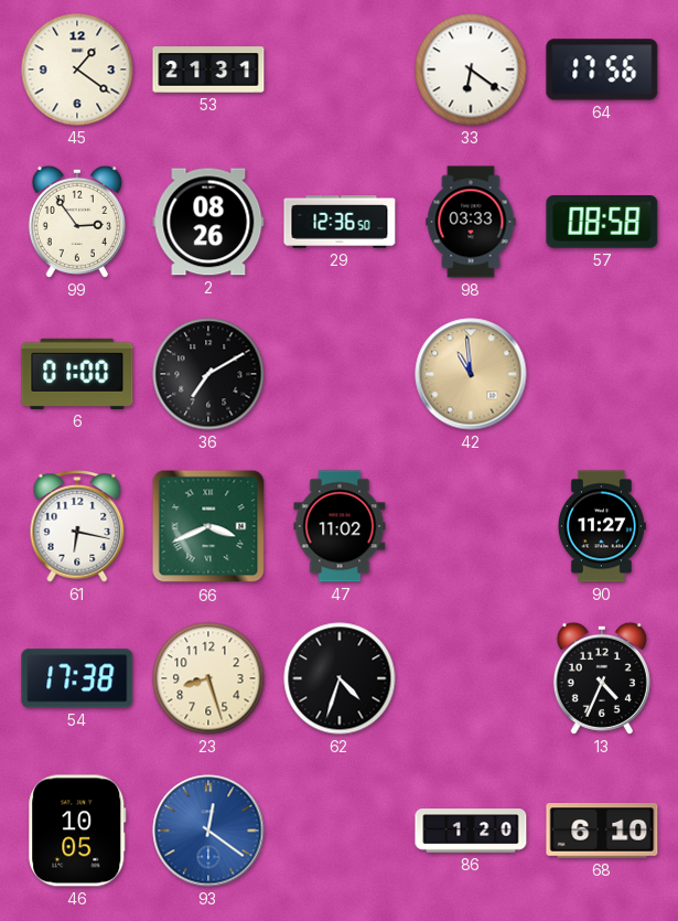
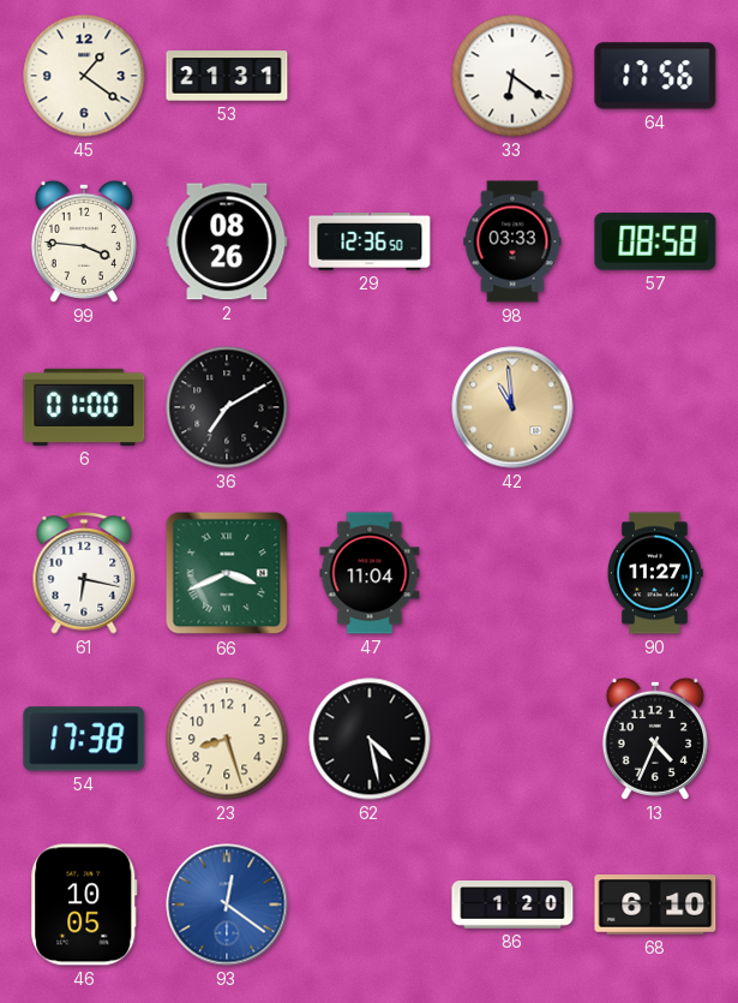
99: 2:54 -> 3:46
47: 11:02 -> 11:04
62: 4:33 -> 4:28
